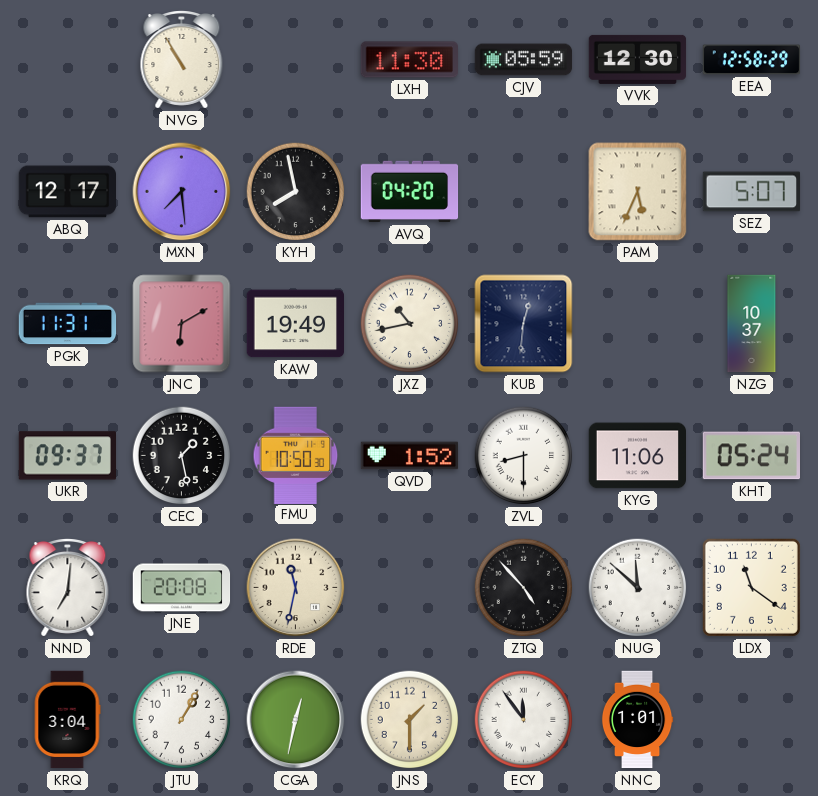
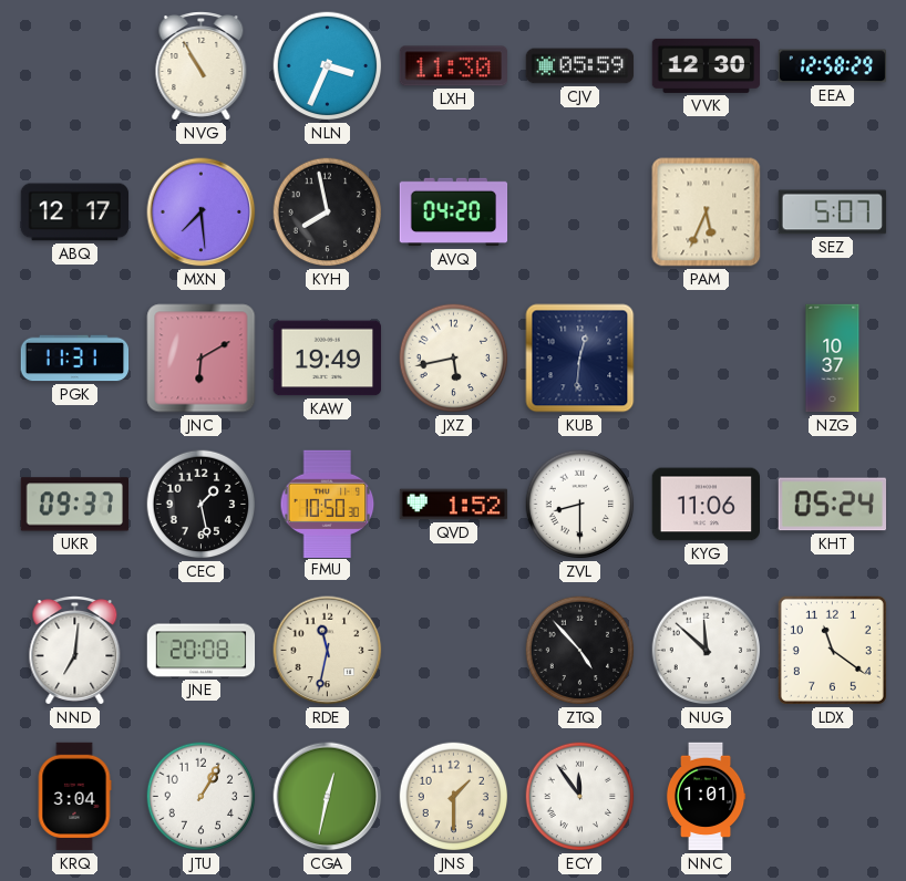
NLN: none -> 3:34
JXZ: 10:43 -> 5:43
